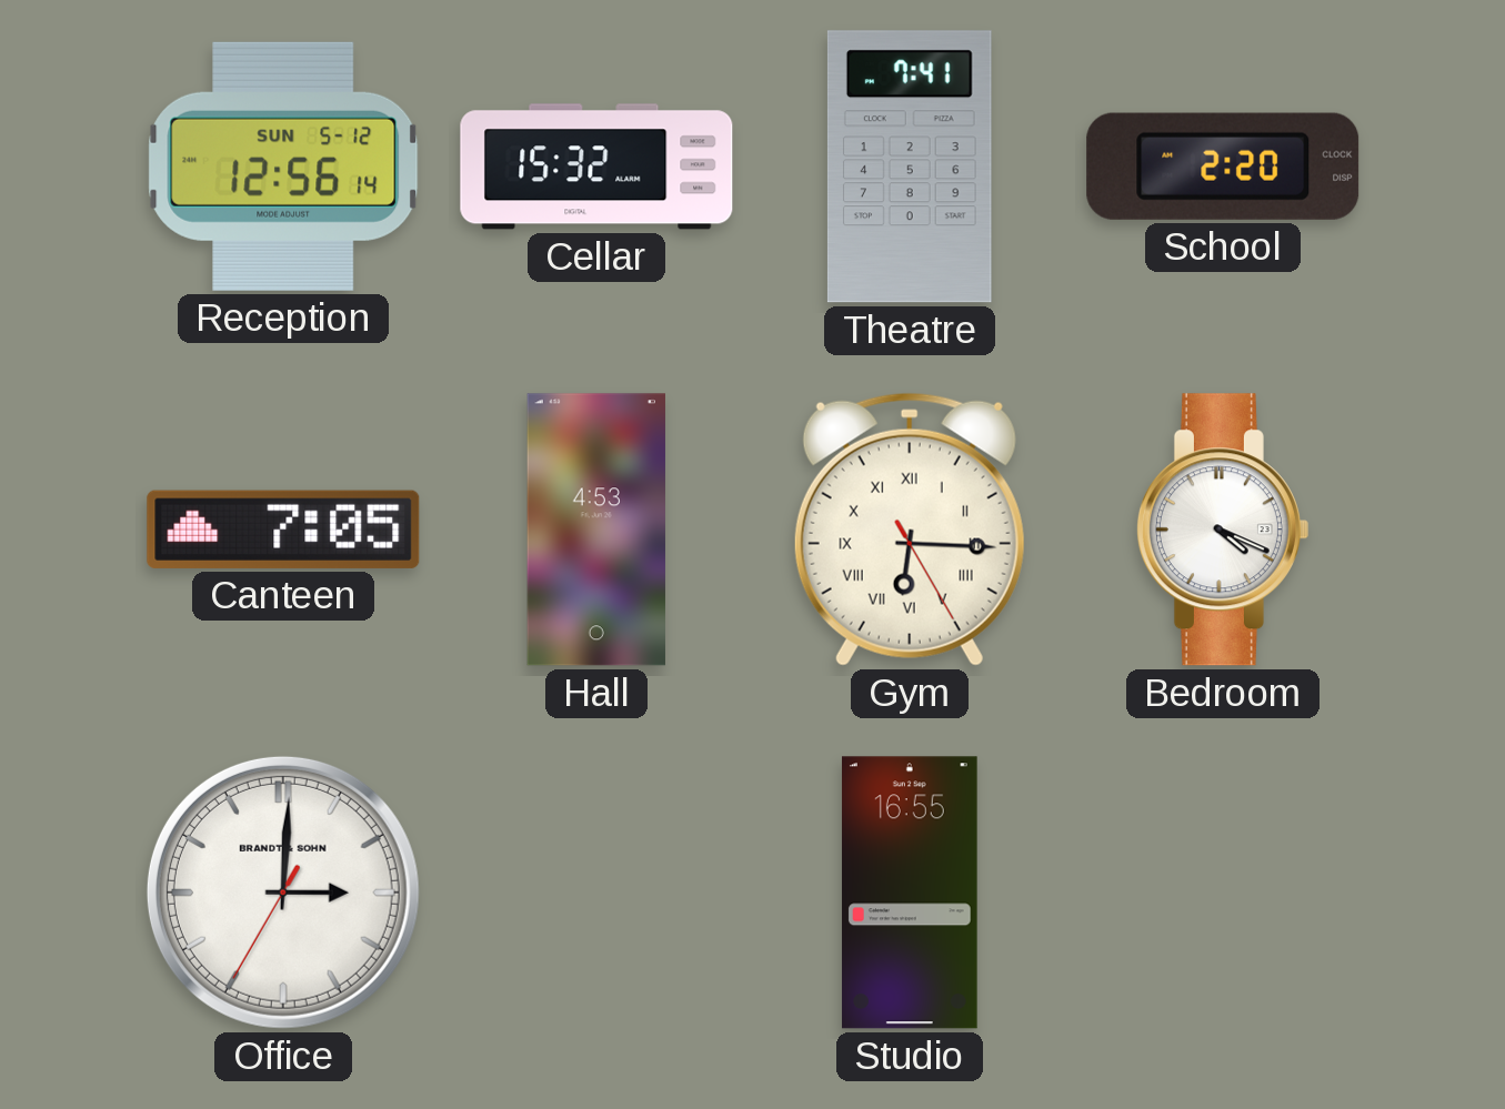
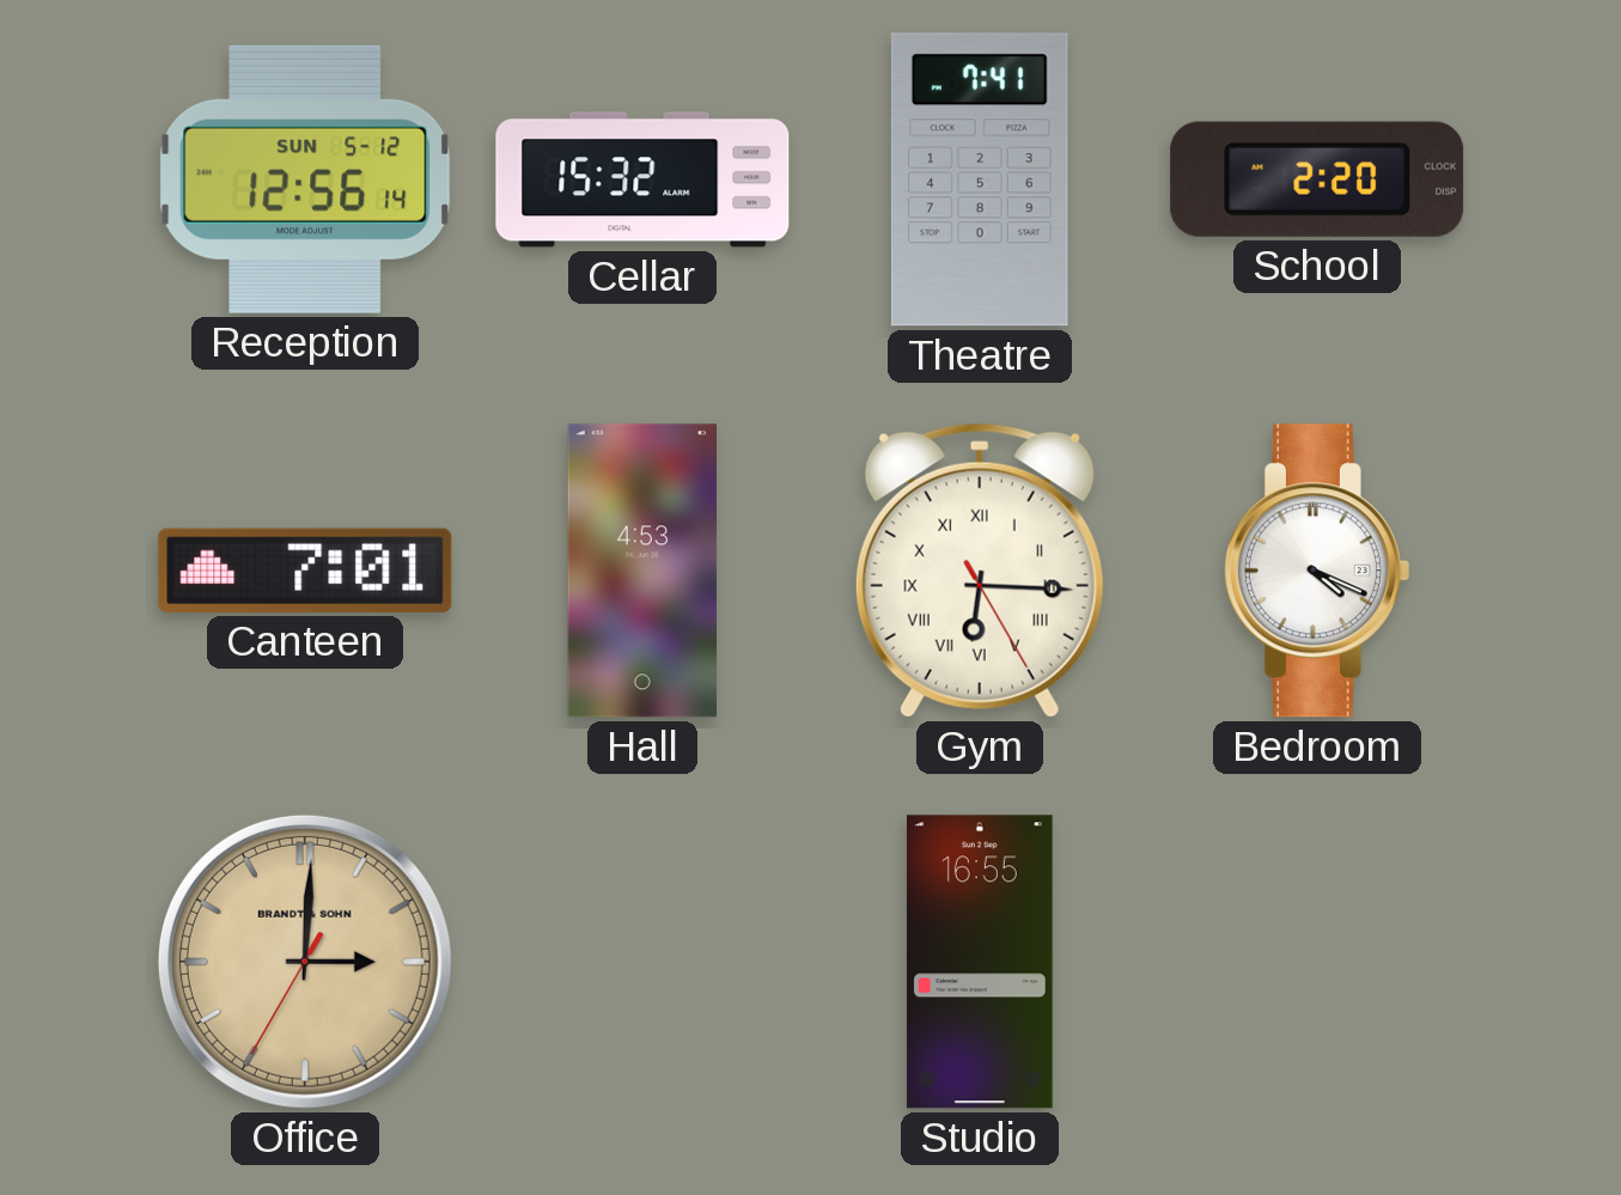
Canteen: 7:05 -> 7:01
Office dial: white -> champagne
